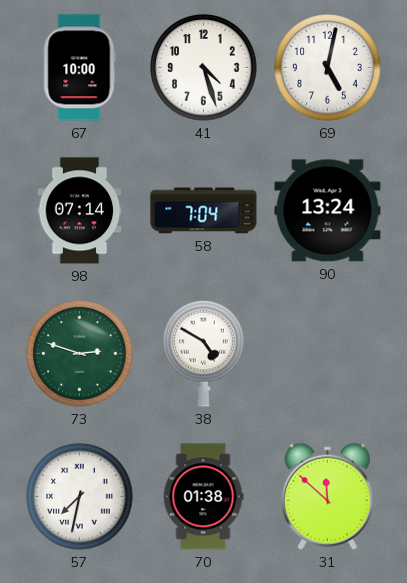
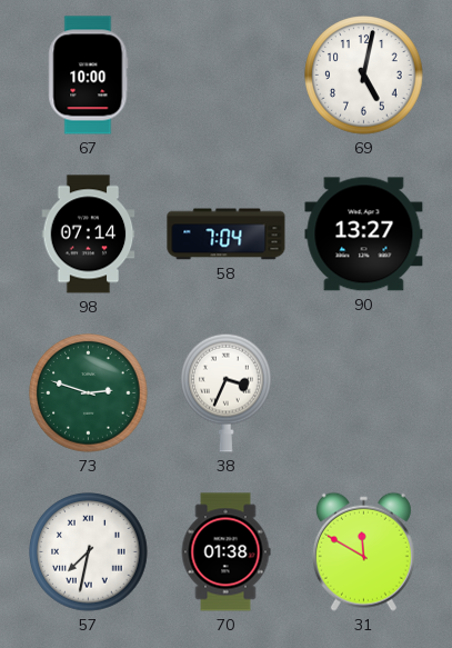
41: 4:27 -> none
90: 13:24 -> 13:27
38: 4:50 -> 3:34
31: 11:52 -> 11:50
